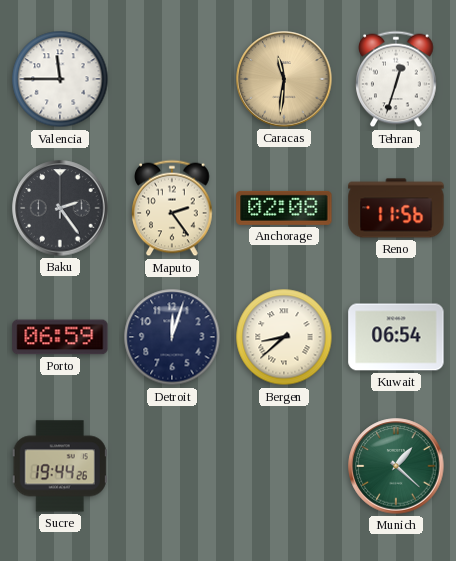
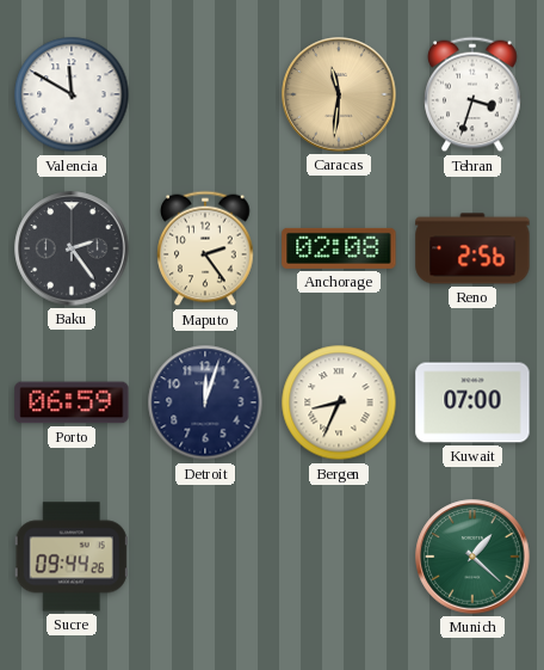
Valencia: 11:45 -> 11:50
Tehran: 12:33 -> 3:33
Reno: 11:56 -> 2:56
Bergen: 8:38 -> 8:34
Kuwait: 06:54 -> 07:00
Sucre: 19:44 -> 09:44
